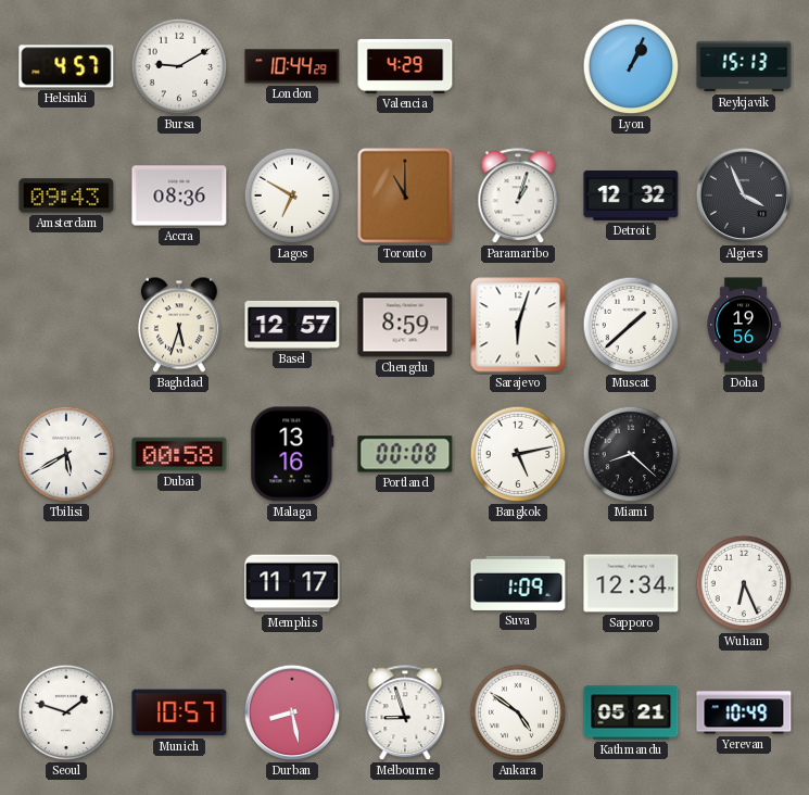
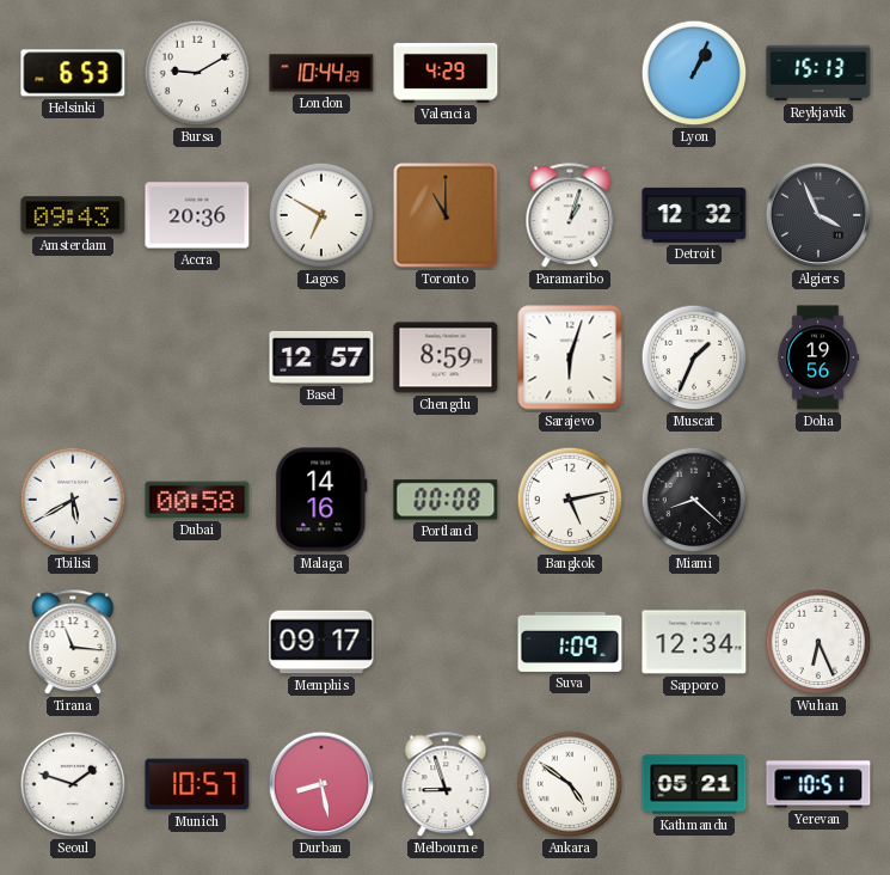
Helsinki: 4:57 -> 6:53
Accra: 08:36 -> 20:36
Baghdad: 5:33 -> none
Muscat: 1:38 -> 1:34
Malaga: 13:16 -> 14:16
Tirana: none -> 11:16
Memphis: 11:17 -> 09:17
Yerevan: 10:49 -> 10:51
